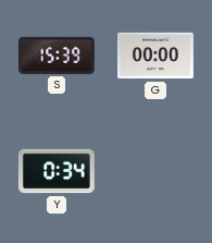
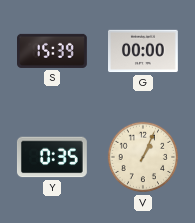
Y: 0:34 -> 0:35
V: none -> 1:04
